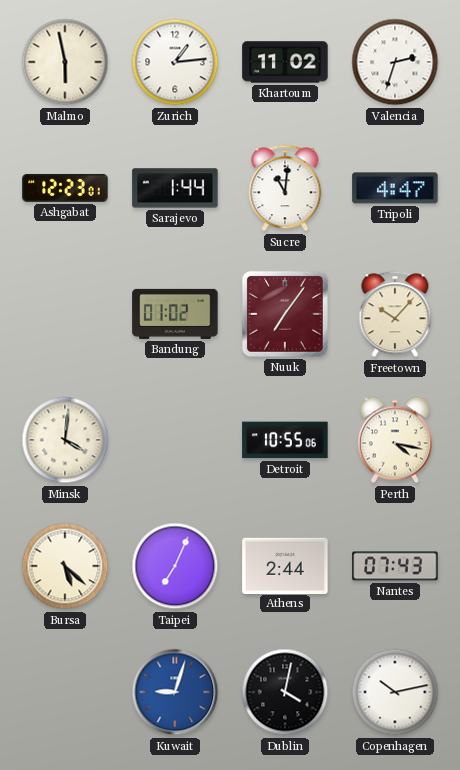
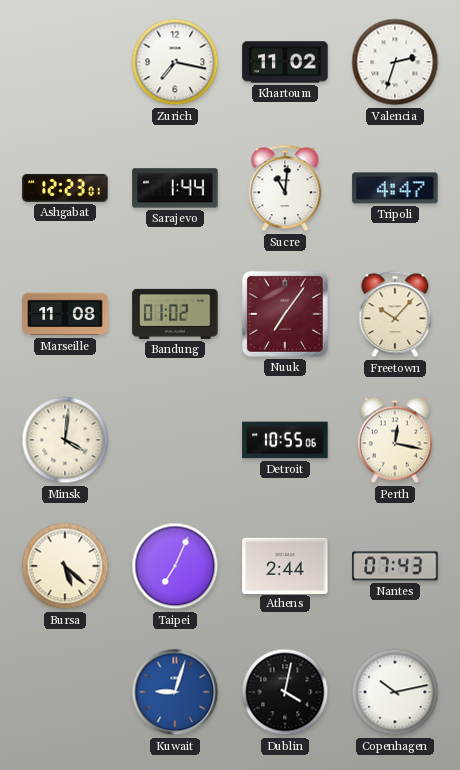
Malmo: 5:58 -> none
Zurich: 1:14 -> 7:17
Marseille: none -> 11:08
Perth: 4:17 -> 12:17
